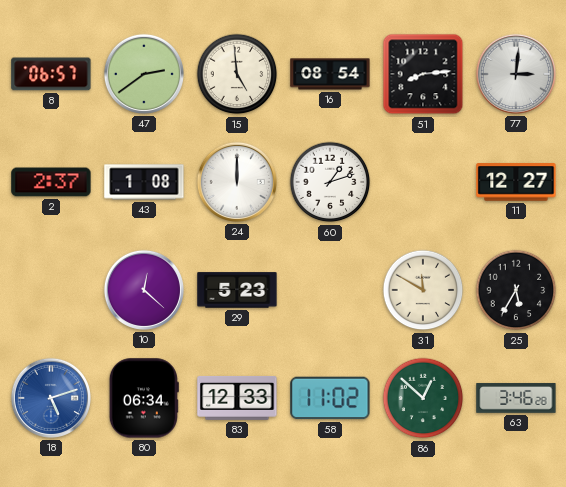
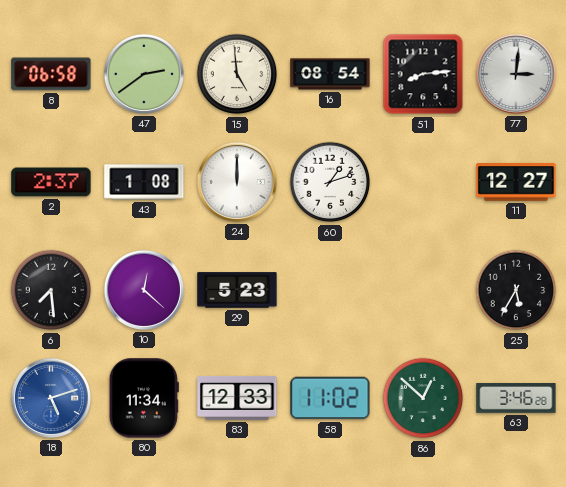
8: 06:57 -> 06:58
6: none -> 7:29
31: 11:50 -> none
80: 06:34 -> 11:34
